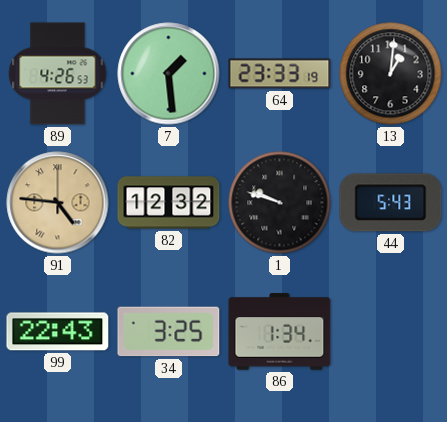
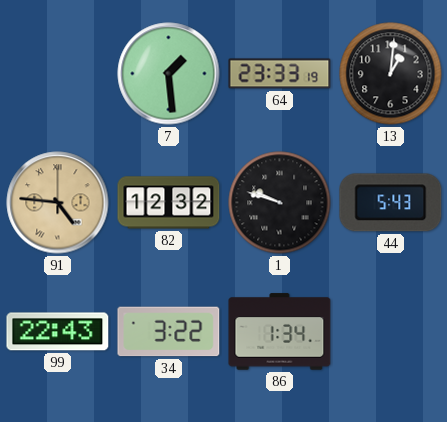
89: 4:26 -> none
34: 3:25 -> 3:22
